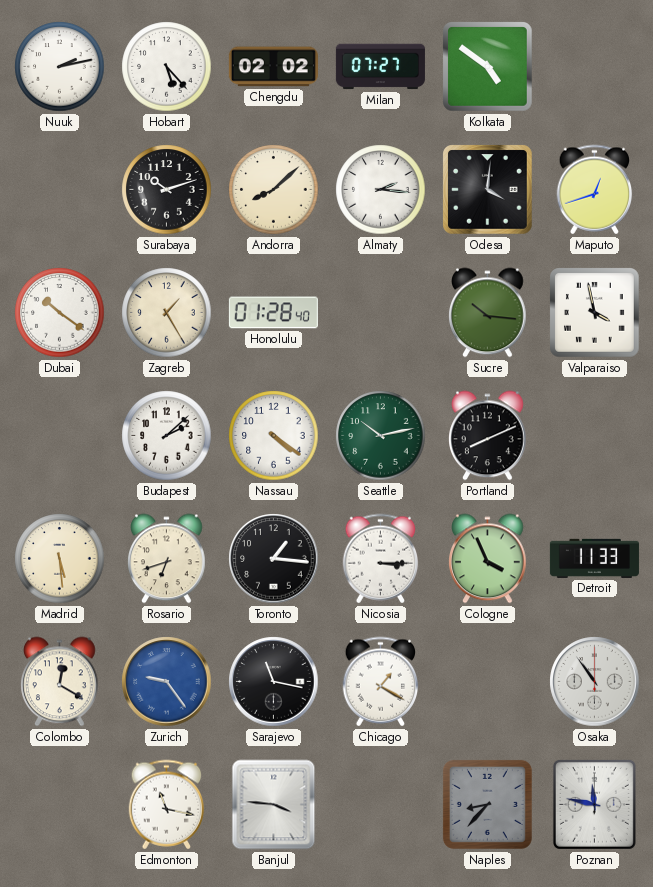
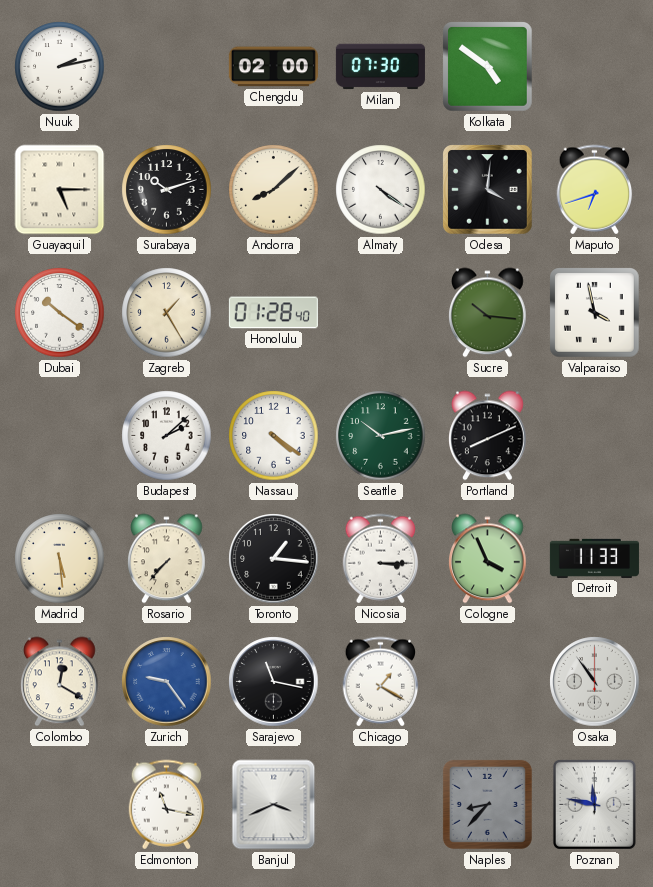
Hobart: 5:23 -> none
Chengdu: 02:02 -> 02:00
Milan: 07:27 -> 07:30
Guayaquil: none -> 5:15
Almaty: 2:16 -> 4:21
Maputo: 12:42 -> 6:42
Rosario: 6:42 -> 7:37
Banjul: 3:46 -> 3:41
